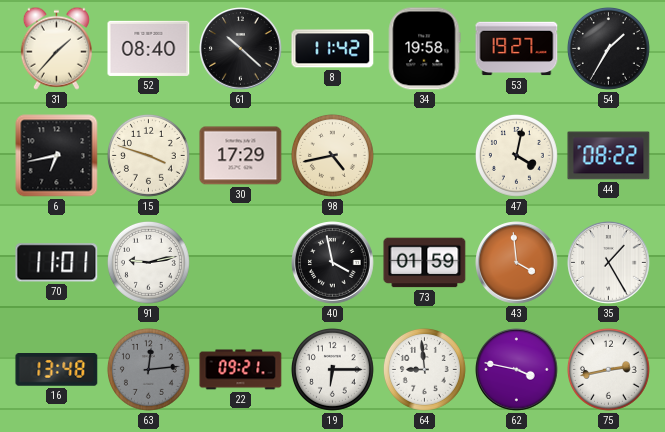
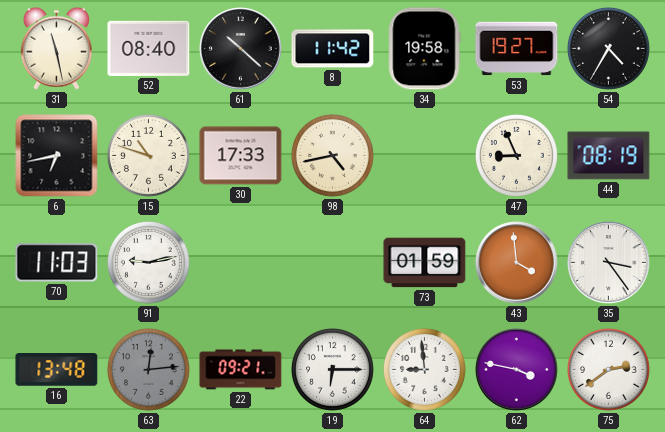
31: 1:37 -> 11:28
54: 1:35 -> 4:35
15: 3:48 -> 10:48
30: 17:29 -> 17:33
47: 4:02 -> 8:56
44: 08:22 -> 08:19
70: 11:01 -> 11:03
40: 3:58 -> none
35: 1:25 -> 3:24
75: 2:43 -> 2:39
